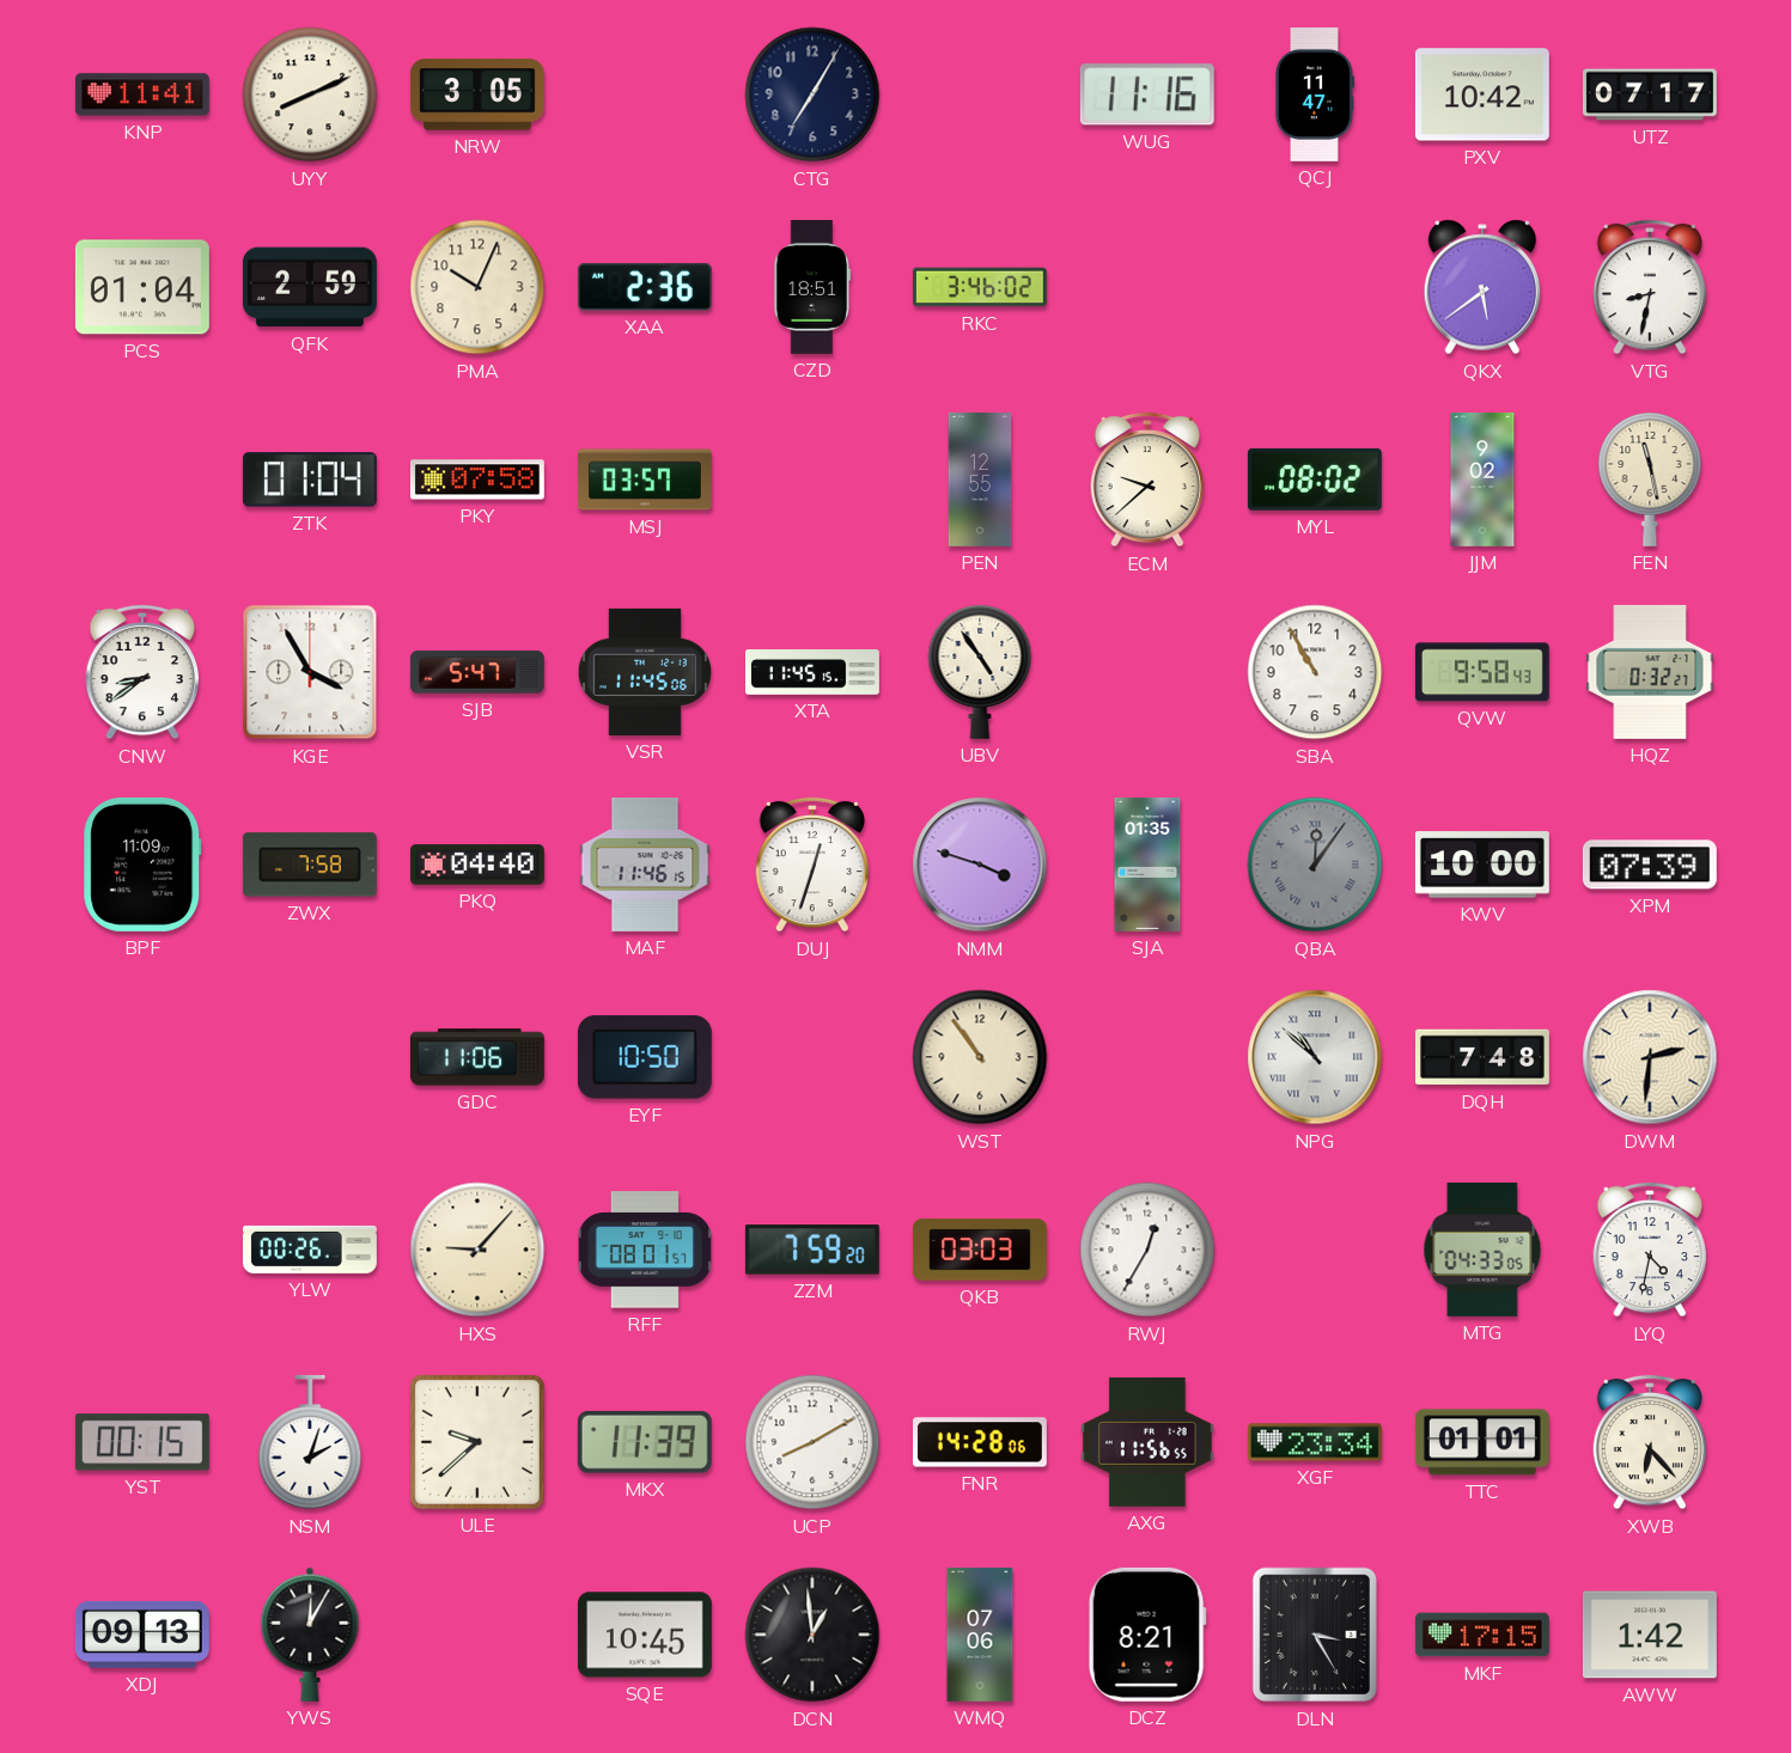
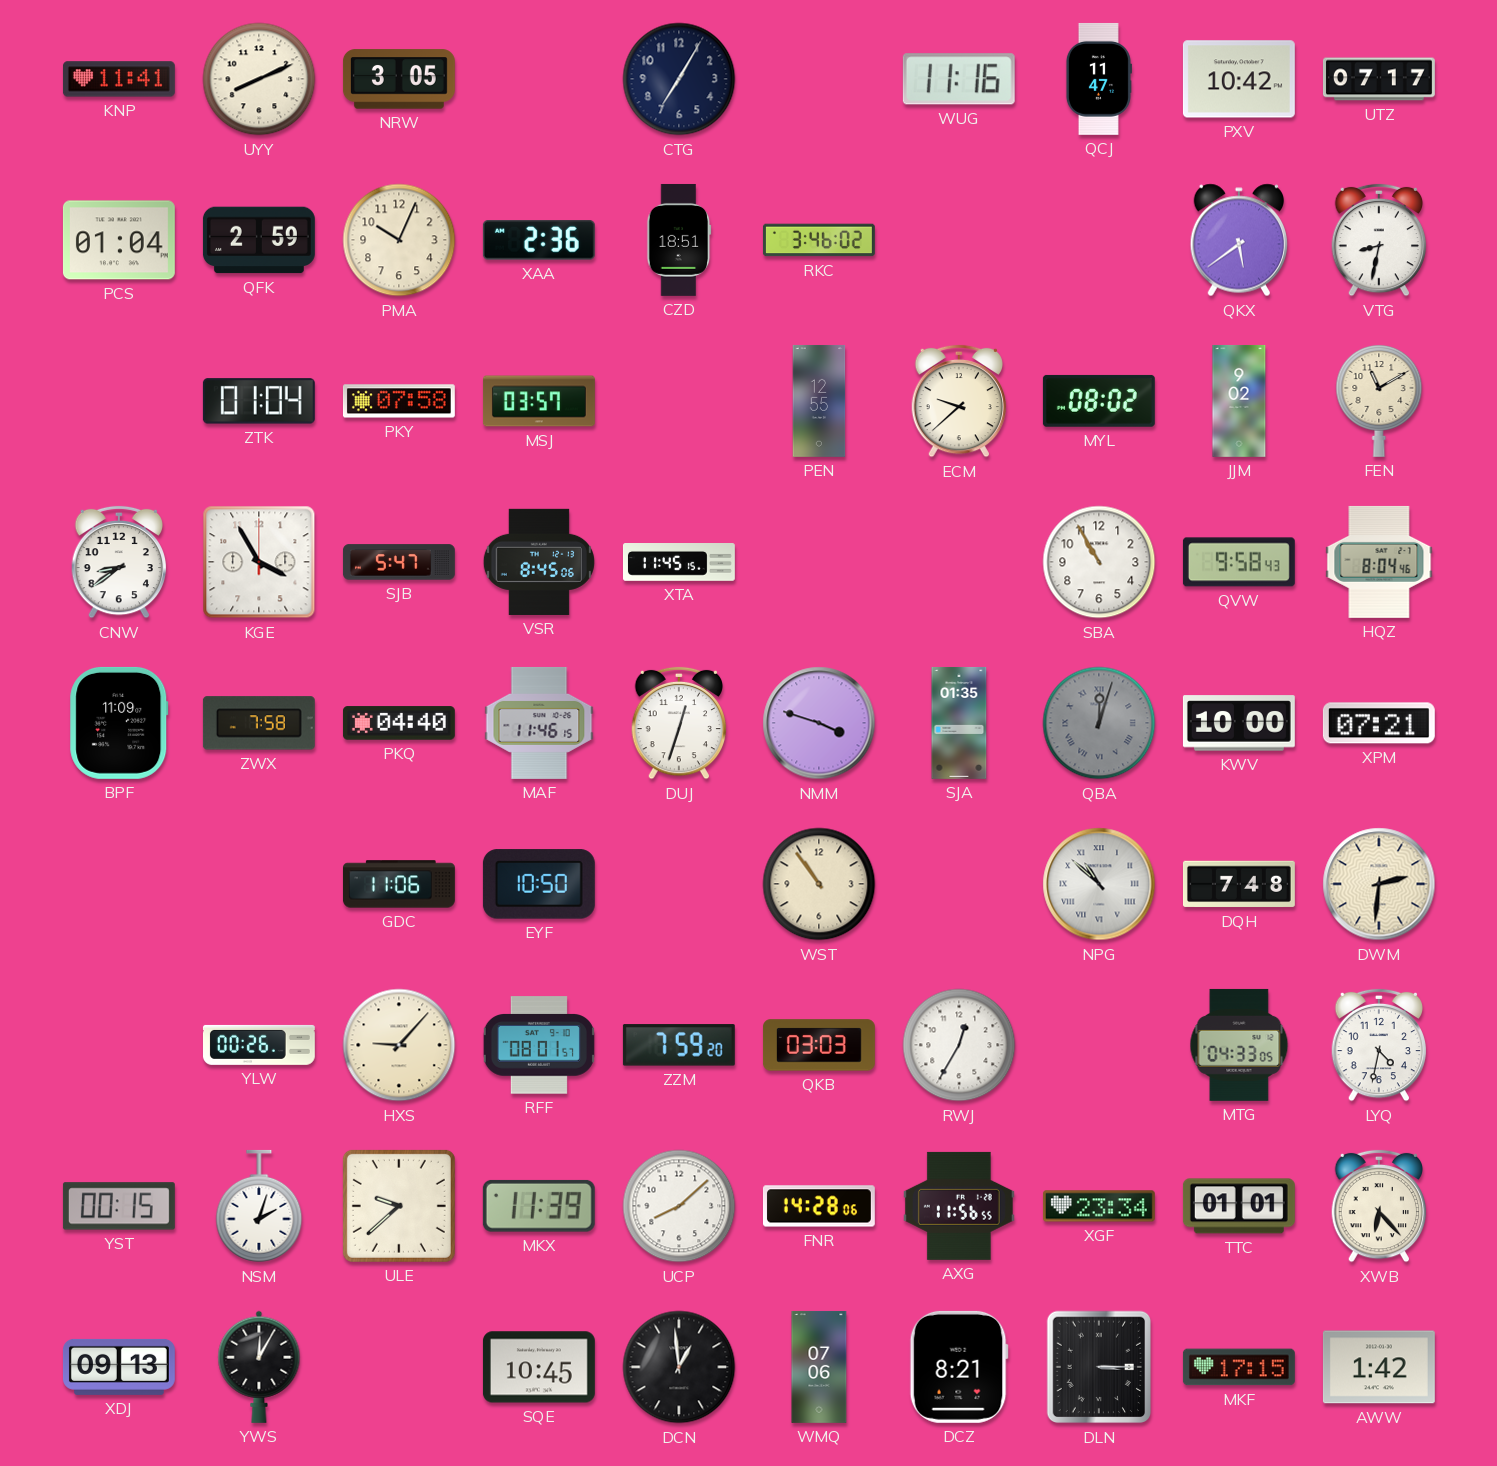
FEN: 11:28 -> 11:10
VSR: 11:45 -> 8:45
UBV: 4:54 -> none
HQZ: 0:32 -> 8:04
QBA: 12:06 -> 12:03
XPM: 07:39 -> 07:21
UCP: 8:10 -> 8:08
DLN: 3:25 -> 3:15
